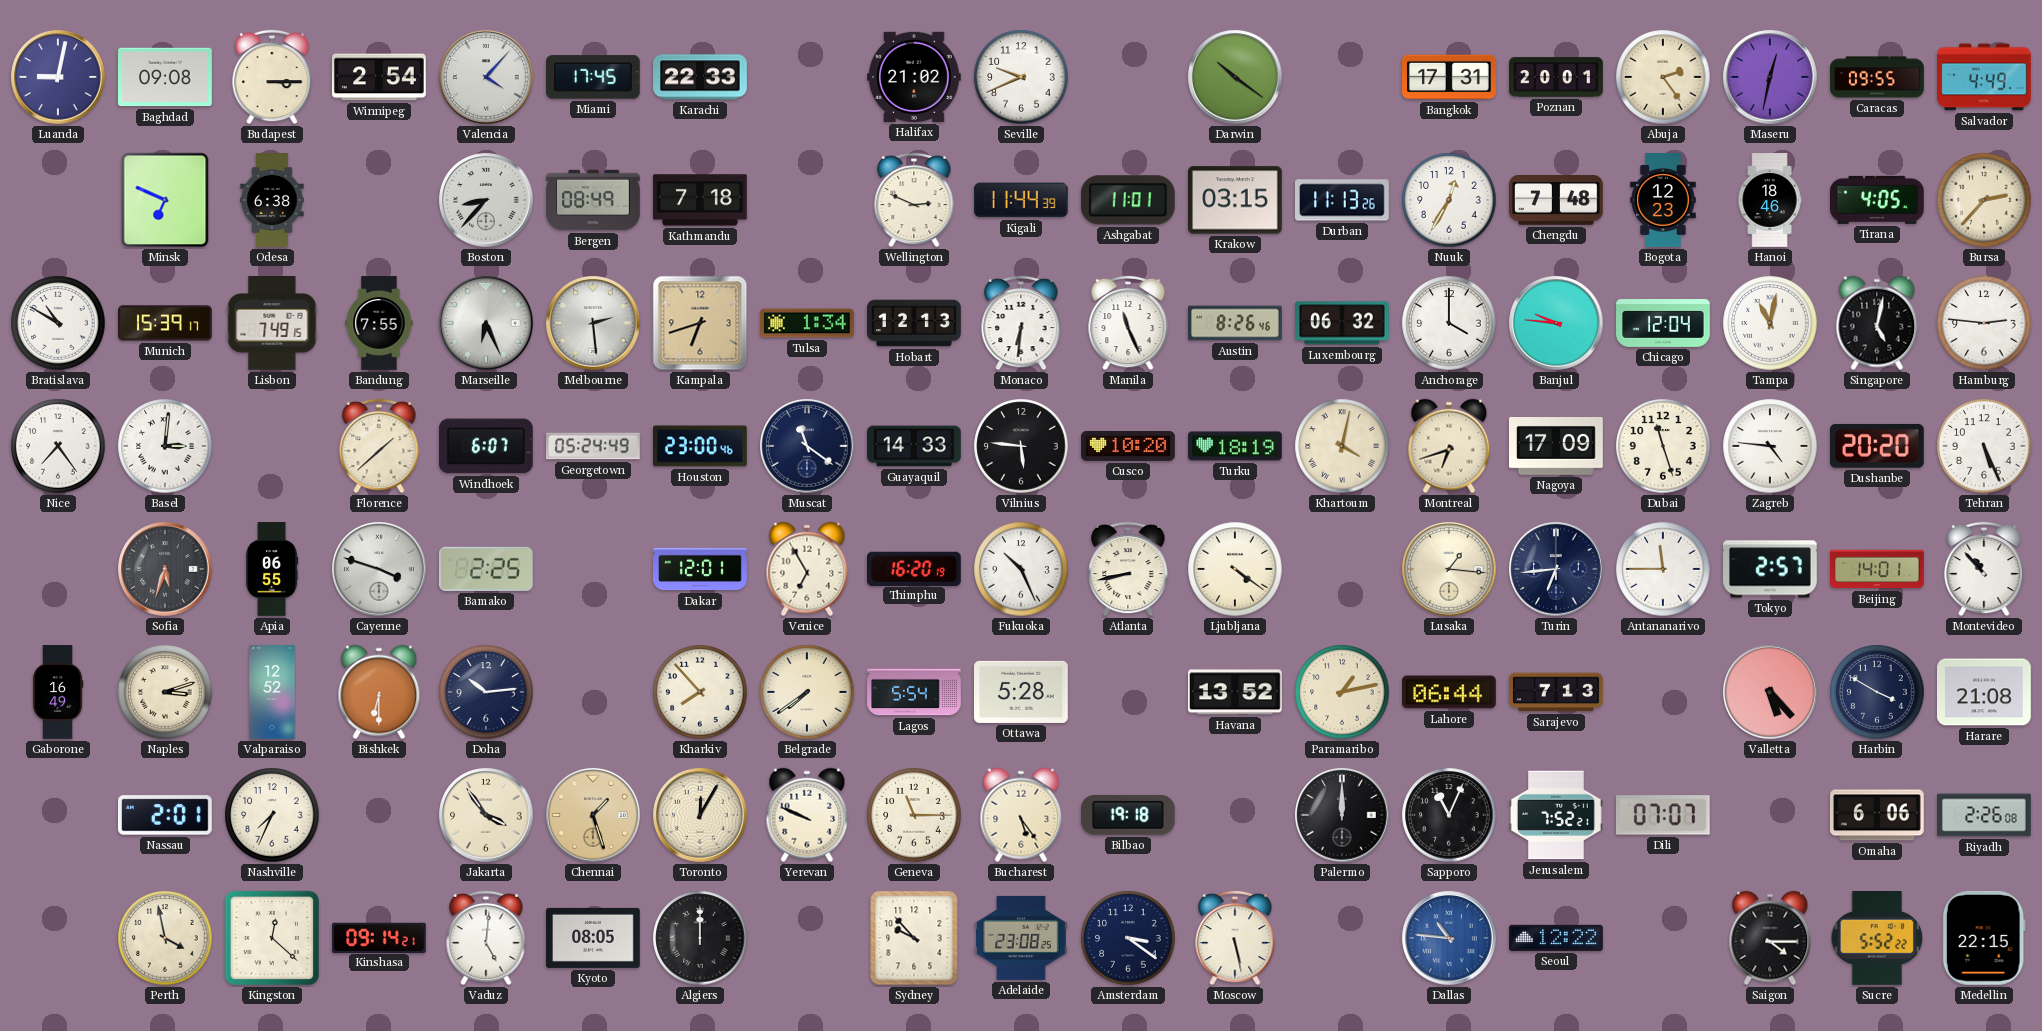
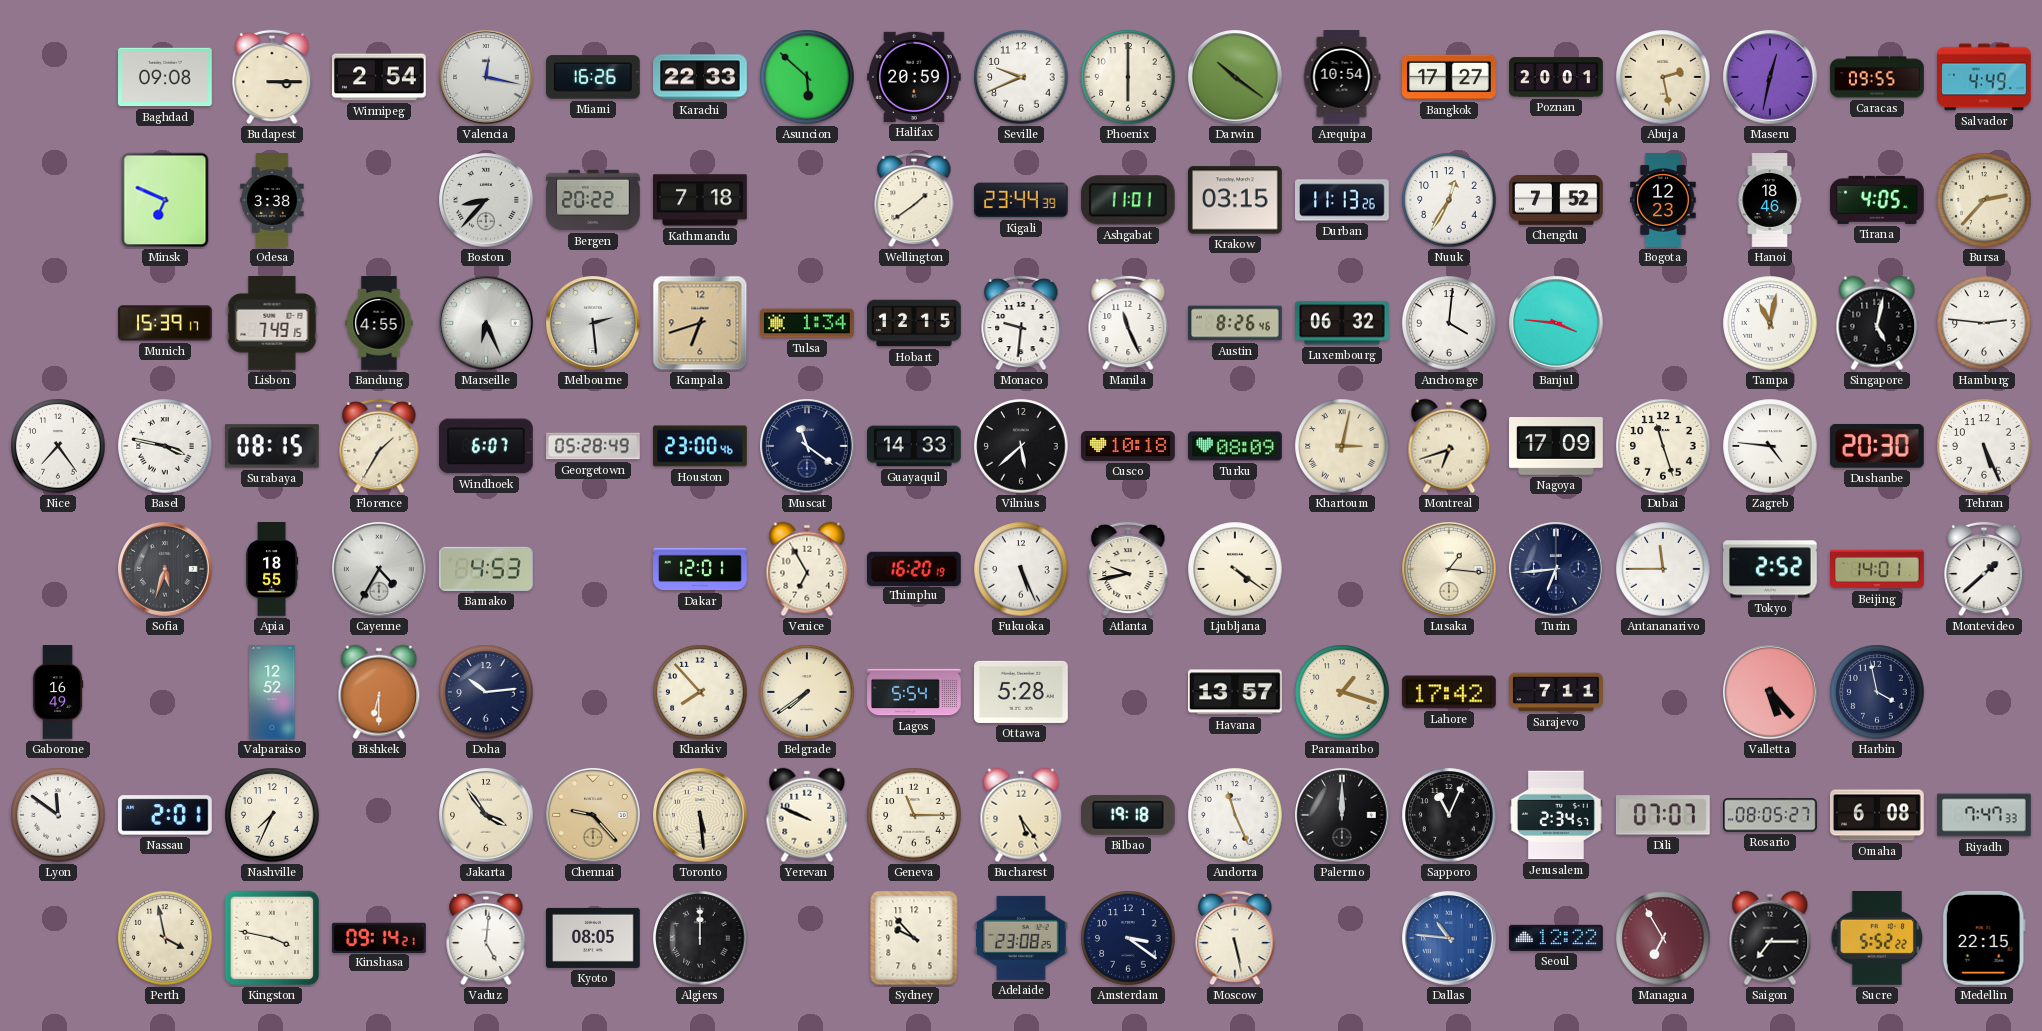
Luanda: 9:02 -> none
Valencia: 4:07 -> 12:17
Miami: 17:45 -> 16:26
Asuncion: none -> 5:52
Halifax: 21:02 -> 20:59
Phoenix: none -> 6:00
Arequipa: none -> 10:54
Bangkok: 17:31 -> 17:27
Abuja: 2:24 -> 2:28
Odesa: 6:38 -> 3:38
Bergen: 08:49 -> 20:22
Wellington: 2:49 -> 1:39
Kigali: 11:44 -> 23:44
Chengdu: 7:48 -> 7:52
Bratislava: 10:50 -> none
Bandung: 7:55 -> 4:55
Hobart: 12:13 -> 12:15
Monaco: 6:31 -> 9:31
Anchorage: 4:00 -> 4:01
Banjul: 9:46 -> 3:46
Chicago: 12:04 -> none
Basel: 3:01 -> 3:47
Surabaya: none -> 08:15
Florence: 1:38 -> 1:35
Georgetown: 05:24 -> 05:28
Vilnius: 5:46 -> 5:38
Cusco: 10:20 -> 10:18
Turku: 18:19 -> 08:09
Khartoum: 4:02 -> 3:02
Dushanbe: 20:20 -> 20:30
Apia: 06:55 -> 18:55
Cayenne: 3:48 -> 4:35
Bamako: 2:25 -> 4:53
Fukuoka: 10:26 -> 5:26
Atlanta: 8:43 -> 9:43
Tokyo: 2:57 -> 2:52
Montevideo: 10:53 -> 1:38
Naples: 3:12 -> none
Havana: 13:52 -> 13:57
Paramaribo: 1:13 -> 1:18
Lahore: 06:44 -> 17:42
Sarajevo: 7:13 -> 7:11
Harbin: 3:50 -> 3:58
Harare: 21:08 -> none
Lyon: none -> 11:51
Chennai: 1:27 -> 9:23
Toronto: 12:05 -> 5:29
Andorra: none -> 11:26
Jerusalem: 7:52 -> 2:34
Rosario: none -> 08:05
Omaha: 6:06 -> 6:08
Riyadh: 2:26 -> 7:47
Kingston: 12:22 -> 3:47
Managua: none -> 6:55
Saigon: 4:15 -> 7:15
